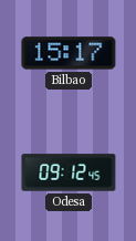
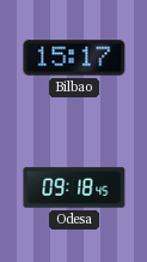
Odesa: 09:12 -> 09:18
